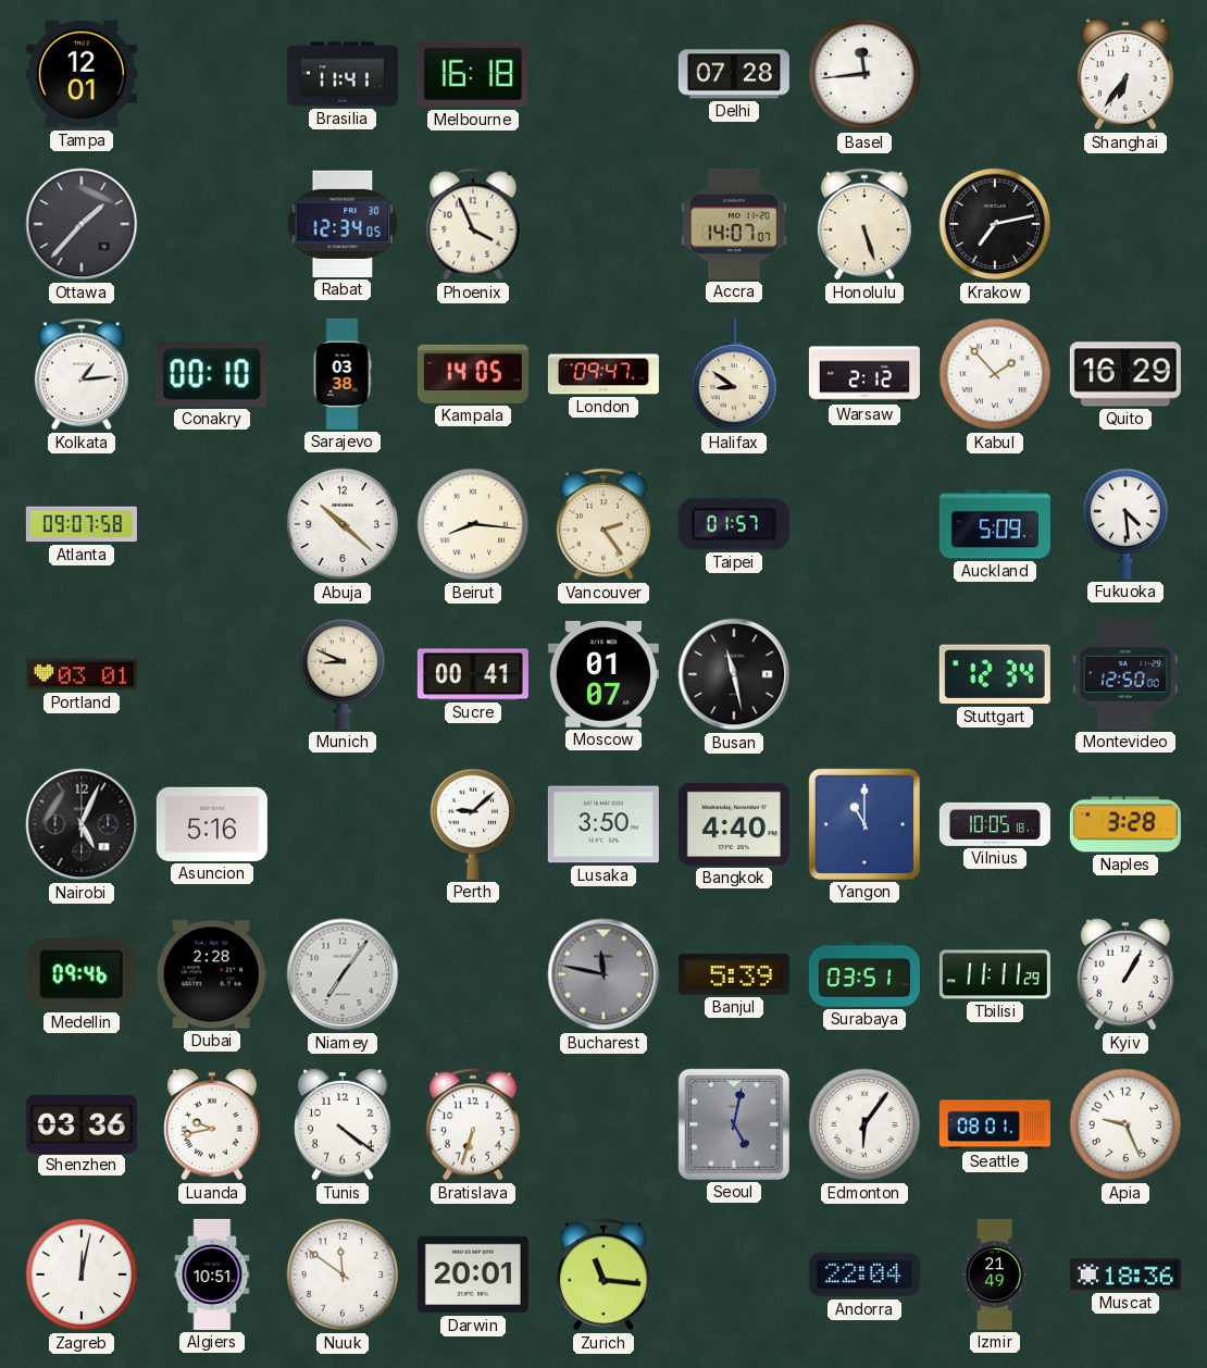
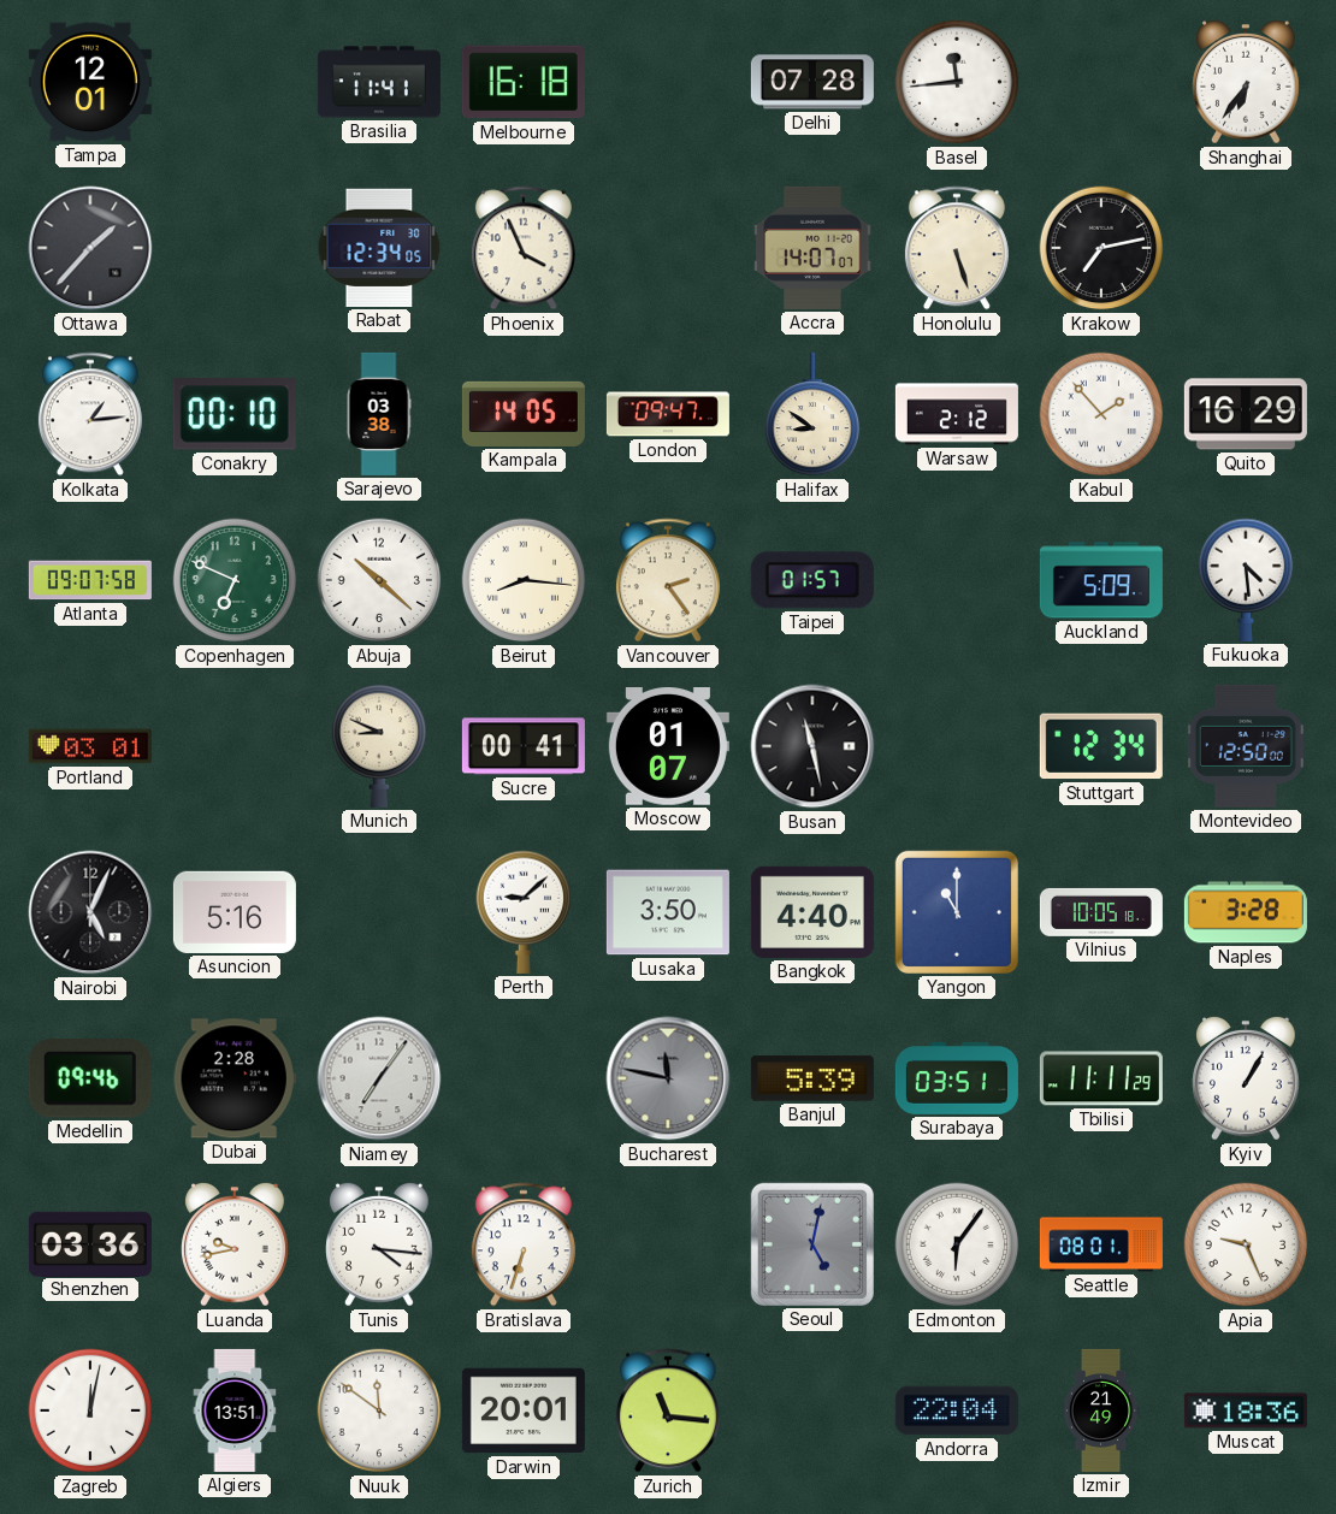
Copenhagen: none -> 6:49
Tunis: 4:21 -> 4:16
Algiers: 10:51 -> 13:51
